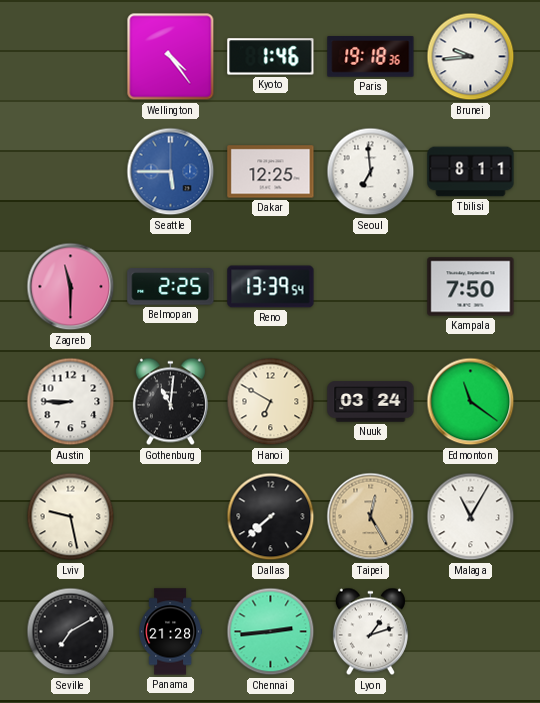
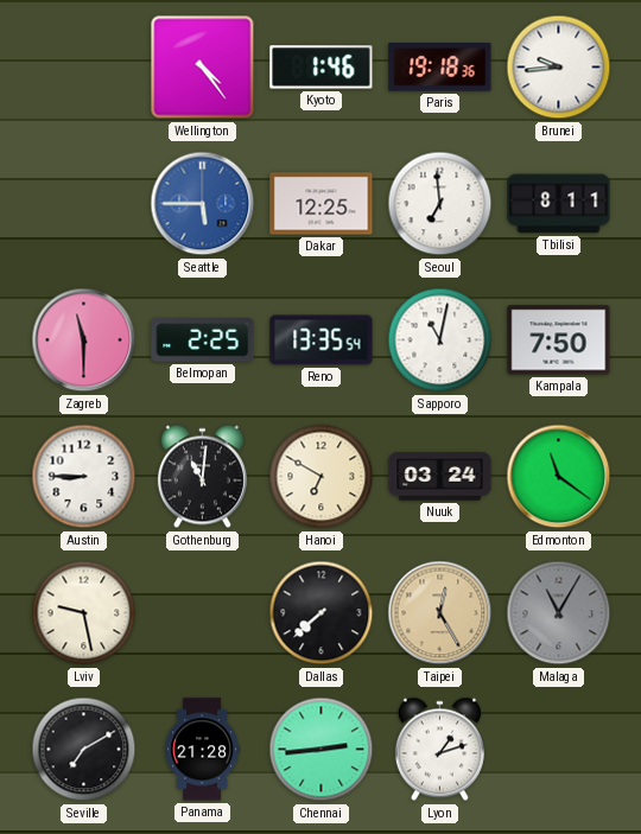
Reno: 13:39 -> 13:35
Sapporo: none -> 11:02
Malaga dial: white -> grey
